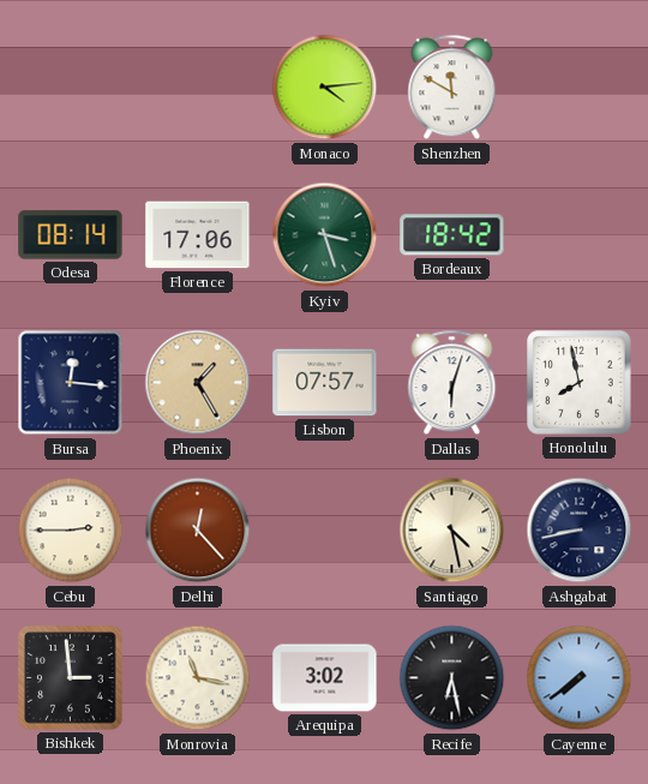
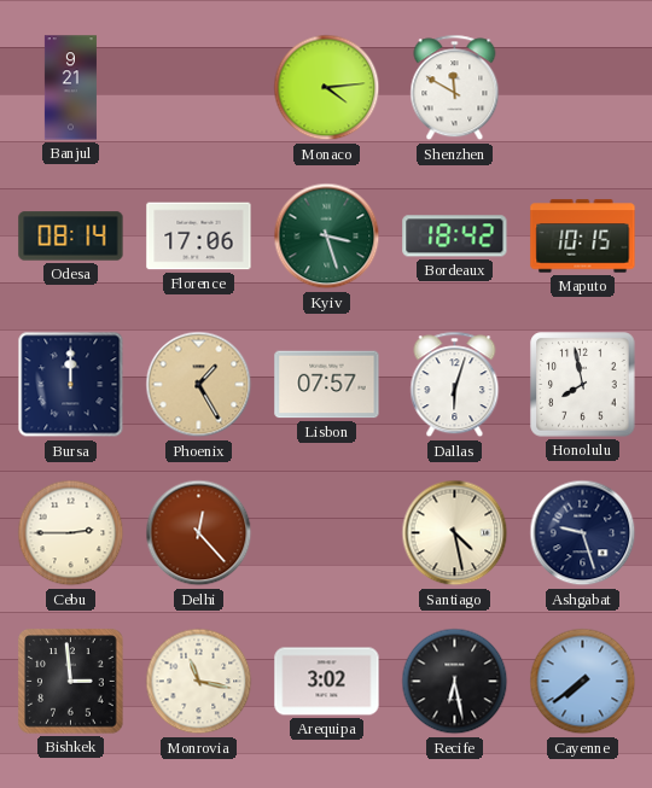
Banjul: none -> 9:21
Maputo: none -> 10:15
Bursa: 12:16 -> 12:00
Ashgabat: 8:43 -> 9:27
